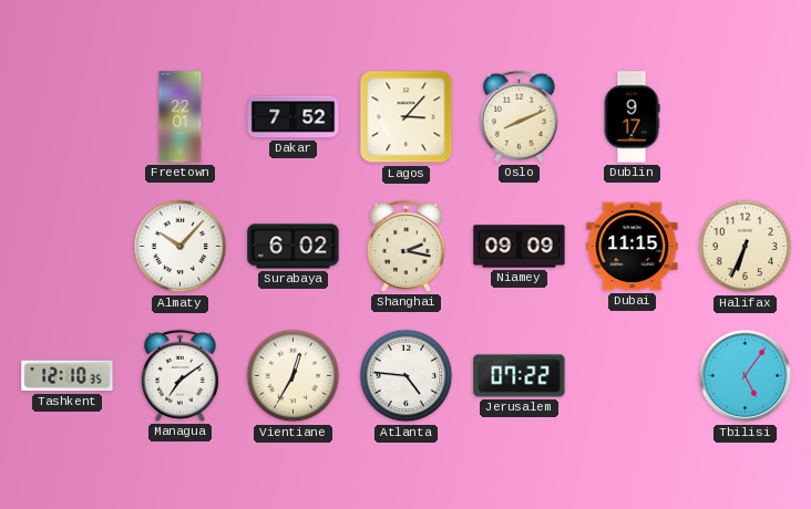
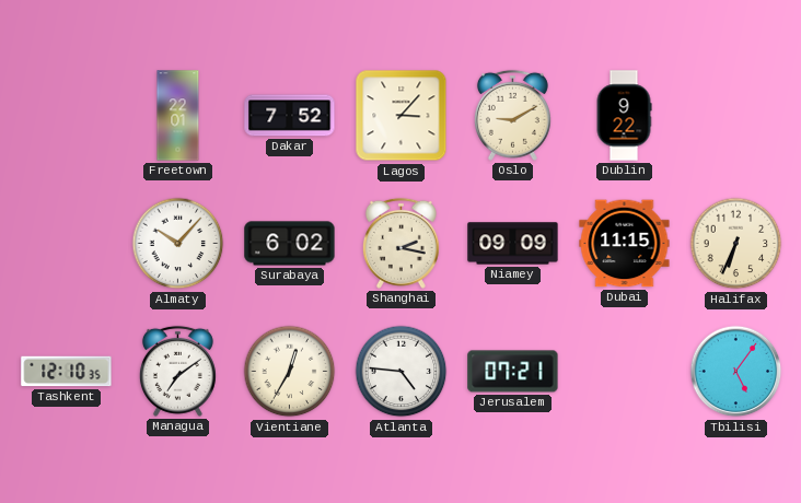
Oslo: 8:11 -> 9:10
Dublin: 9:17 -> 9:22
Jerusalem: 07:22 -> 07:21
